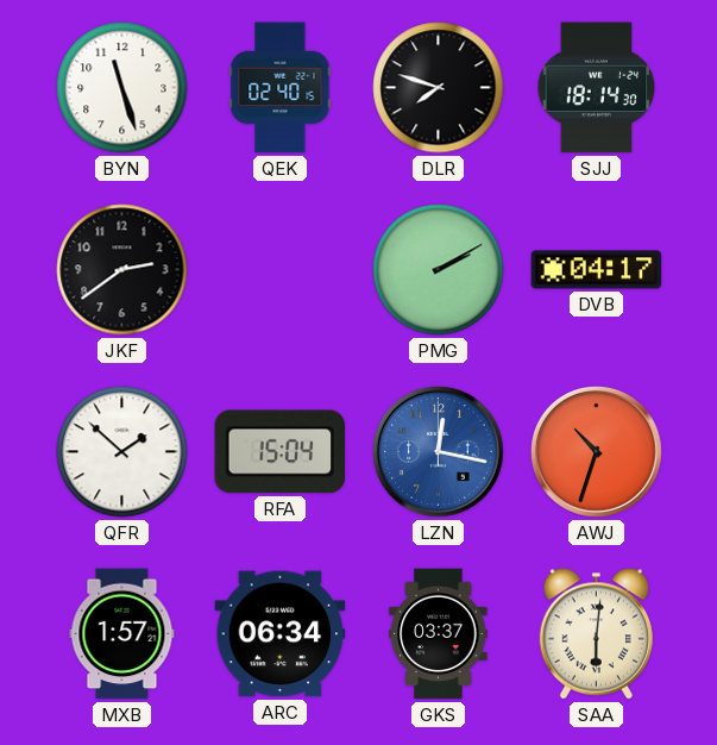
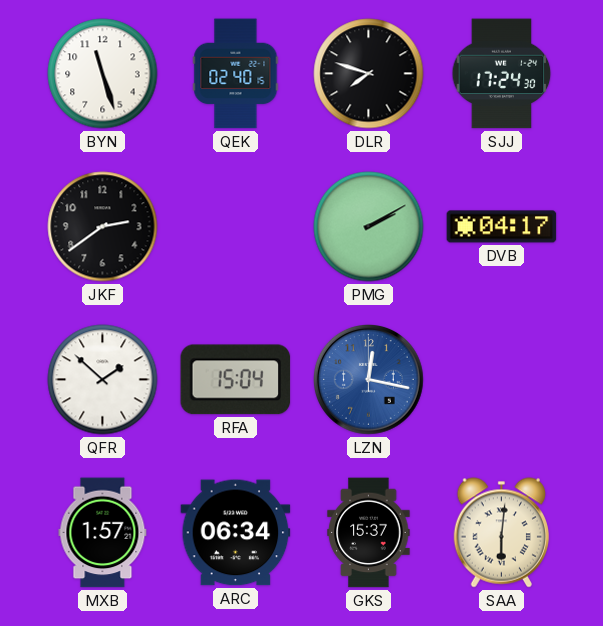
SJJ: 18:14 -> 17:24
AWJ: 10:33 -> none
GKS: 03:37 -> 15:37
